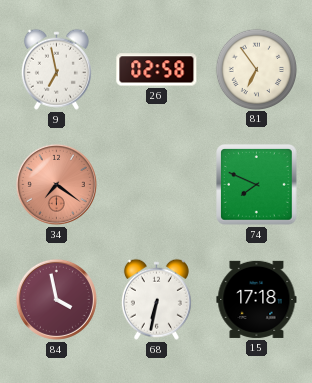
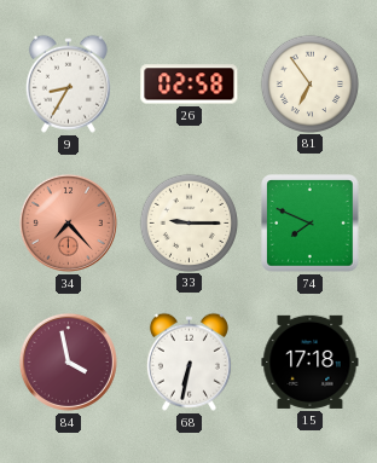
9: 6:58 -> 8:35
34: 7:21 -> 7:23
33: none -> 9:15
